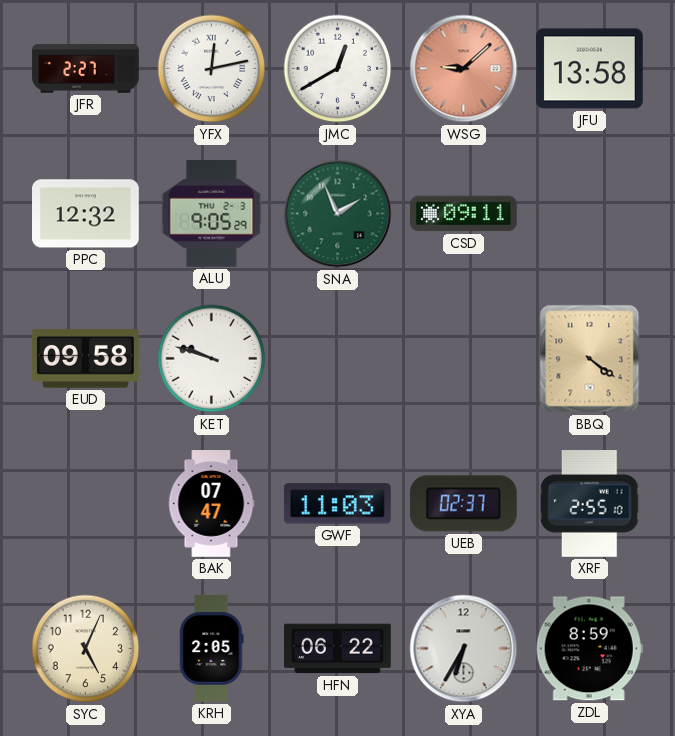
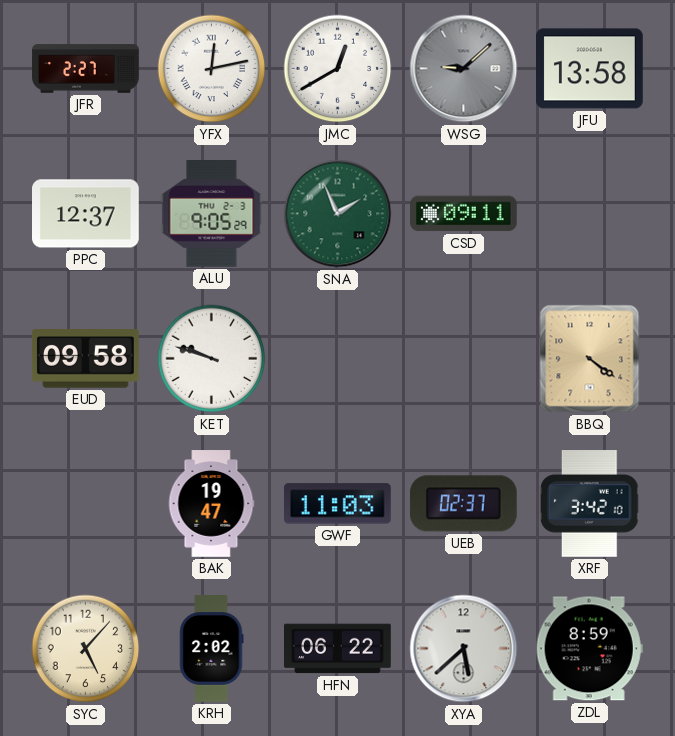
WSG dial: salmon -> grey
PPC: 12:32 -> 12:37
BAK: 07:47 -> 19:47
XRF: 2:55 -> 3:42
SYC: 5:04 -> 5:07
KRH: 2:05 -> 2:02
XYA: 6:35 -> 5:38
